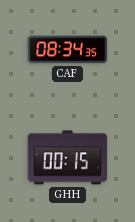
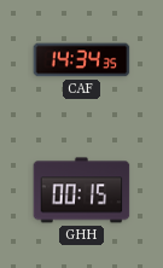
CAF: 08:34 -> 14:34
